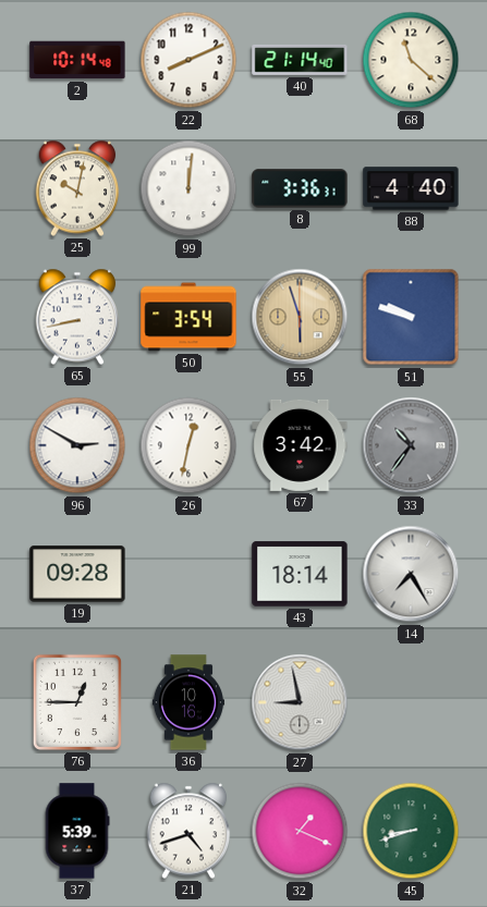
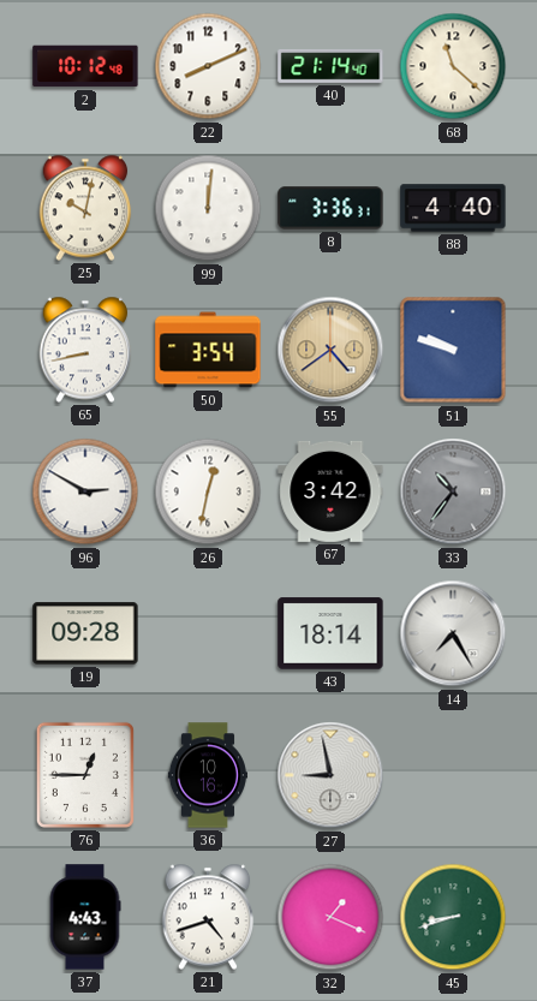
2: 10:14 -> 10:12
55: 5:57 -> 4:39
37: 5:39 -> 4:43
